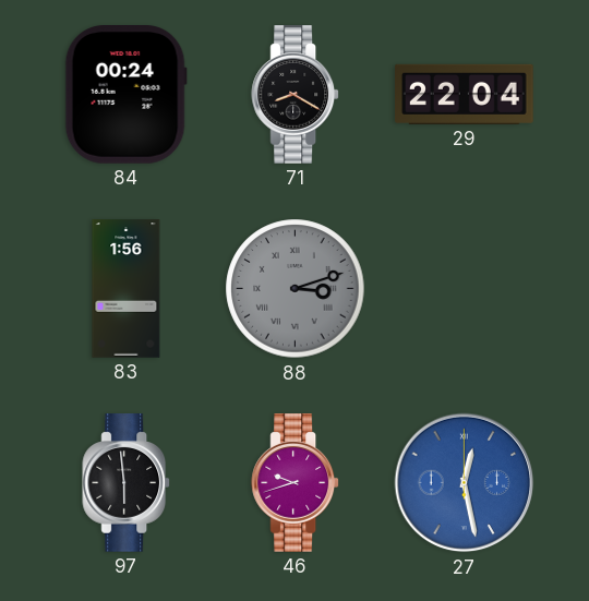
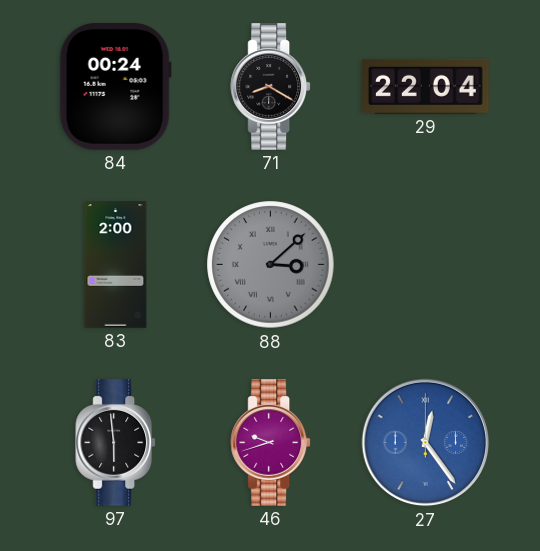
83: 1:56 -> 2:00
88: 3:12 -> 3:08
27: 12:28 -> 12:24
